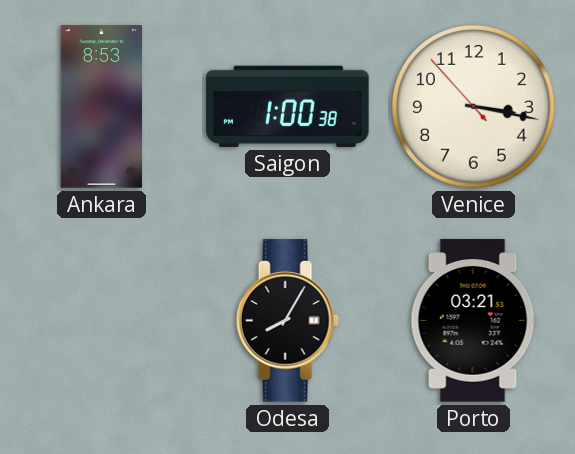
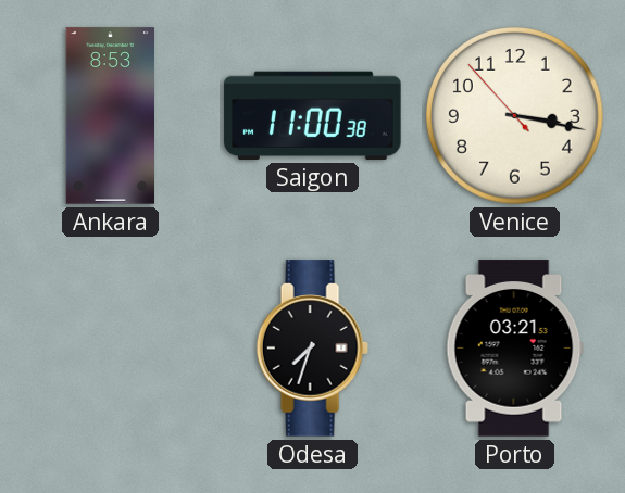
Saigon: 1:00 -> 11:00
Odesa: 8:05 -> 7:33
